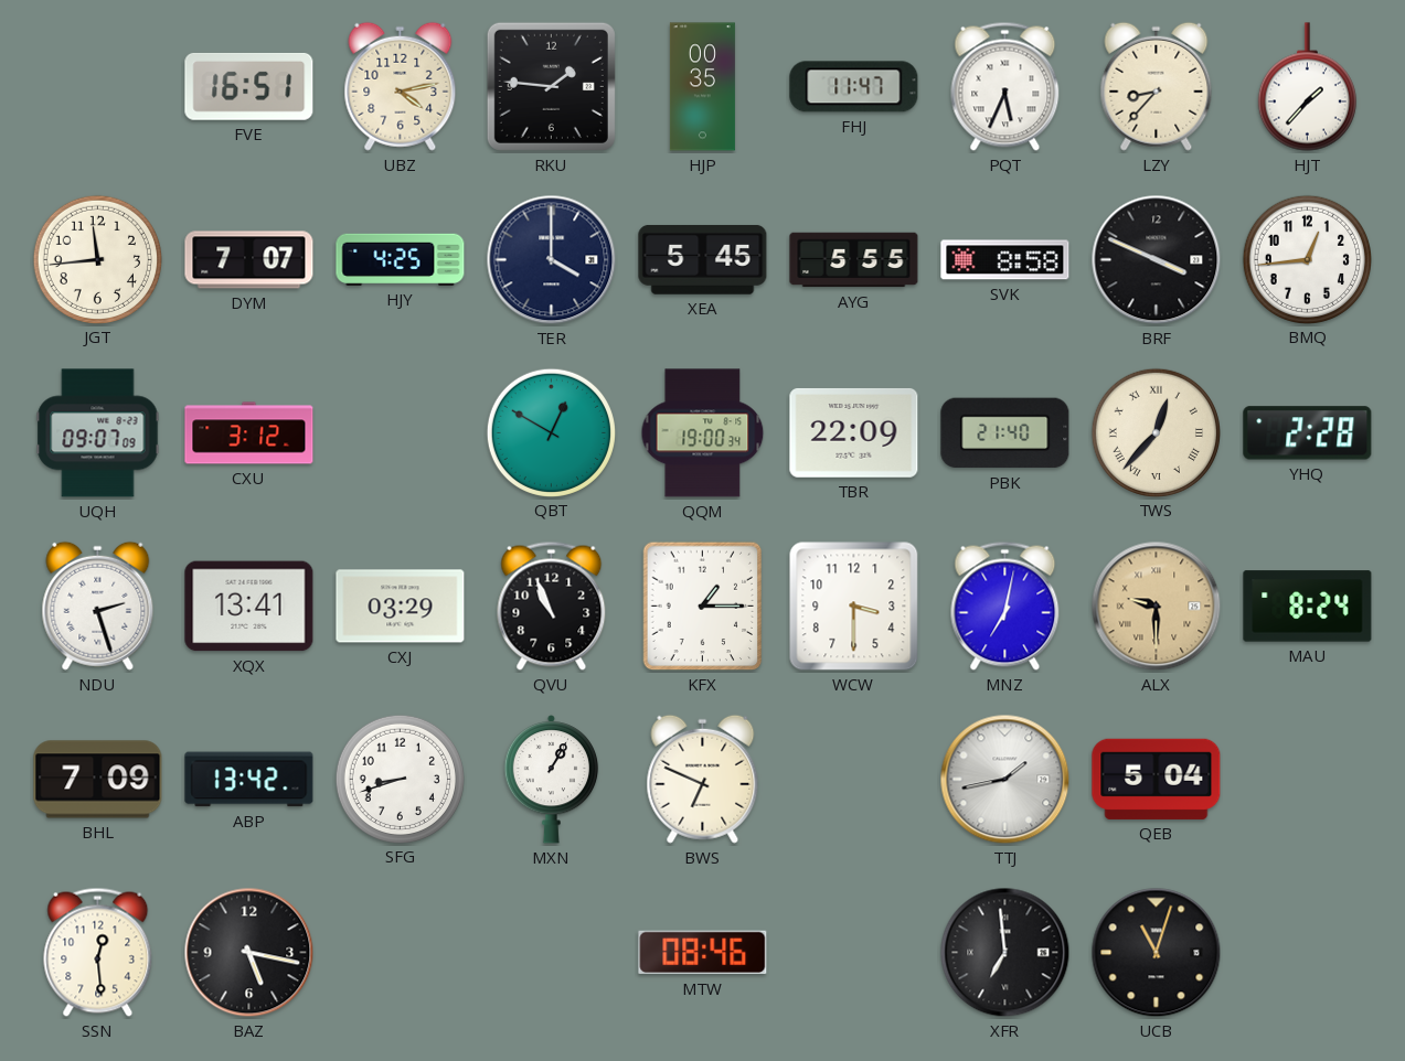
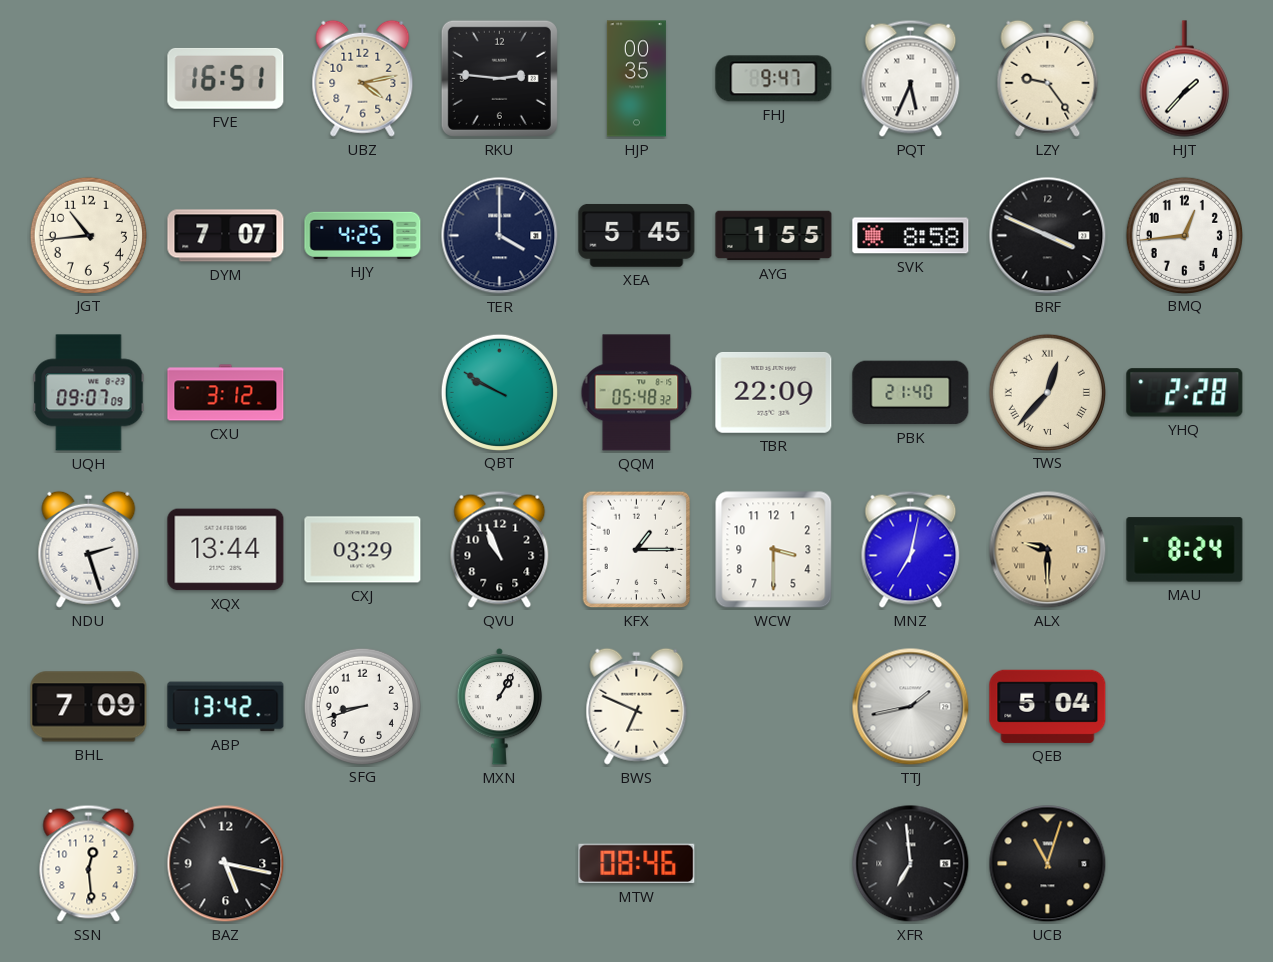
RKU: 1:46 -> 2:46
FHJ: 11:47 -> 9:47
LZY: 8:37 -> 9:24
JGT: 11:44 -> 10:44
AYG: 5:55 -> 1:55
QBT: 12:50 -> 9:50
QQM: 19:00 -> 05:48
XQX: 13:41 -> 13:44
